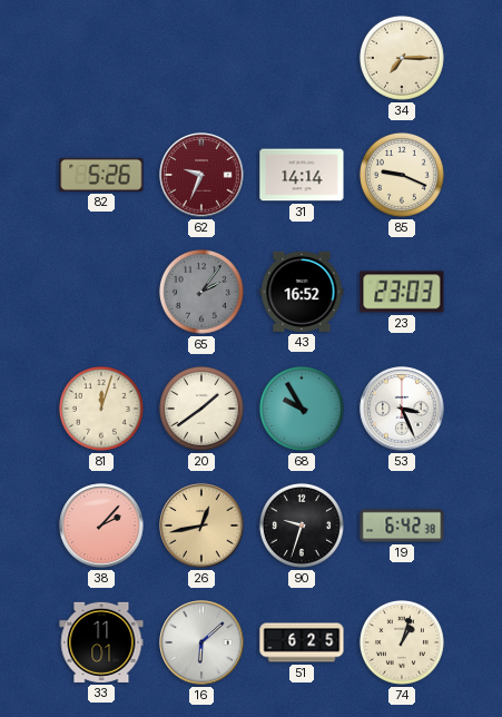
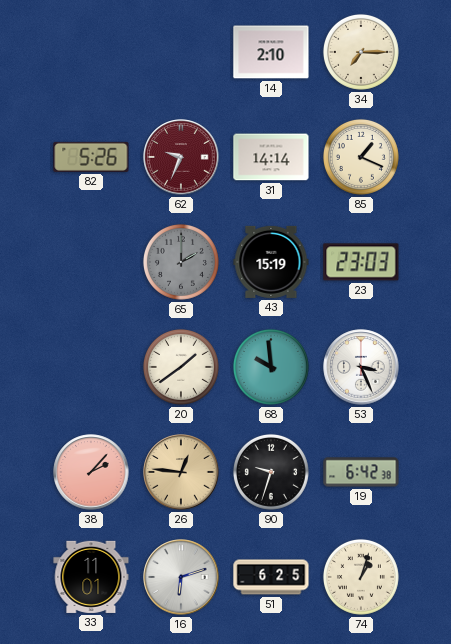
14: none -> 2:10
85: 9:19 -> 1:19
65: 2:06 -> 2:00
43: 16:52 -> 15:19
81: 12:03 -> none
68: 9:55 -> 9:59
26: 12:43 -> 12:46
16: 6:08 -> 6:12
